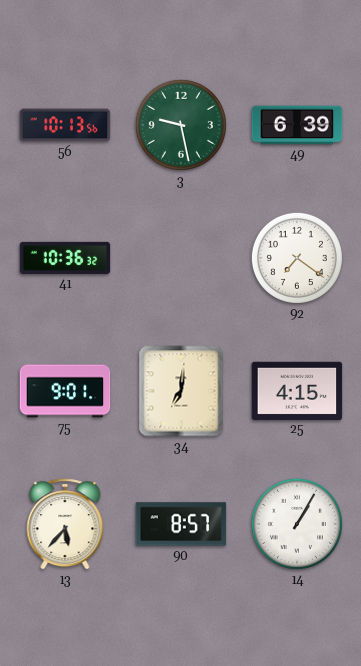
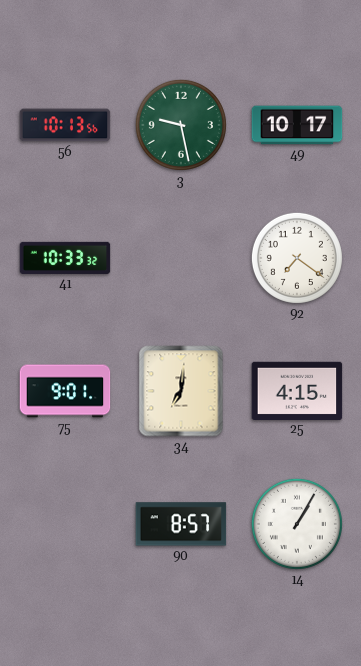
49: 6:39 -> 10:17
41: 10:36 -> 10:33
13: 5:37 -> none
